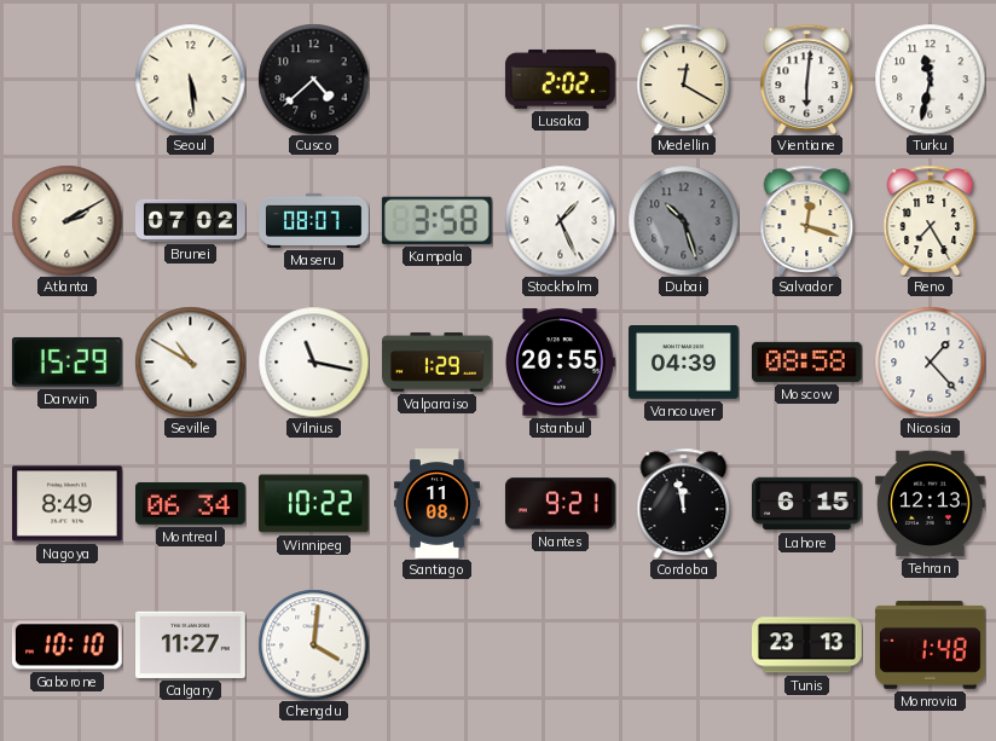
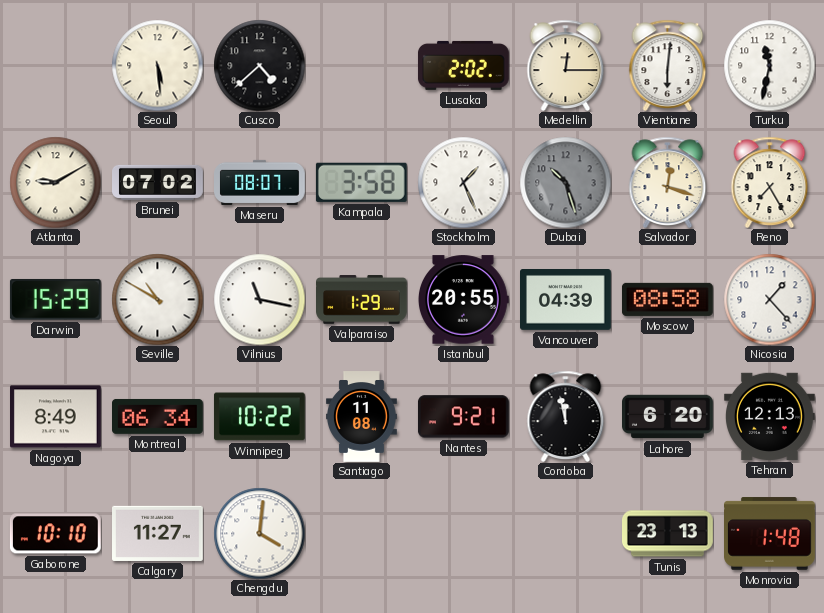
Medellin: 12:20 -> 12:15
Atlanta: 2:10 -> 9:10
Lahore: 6:15 -> 6:20
